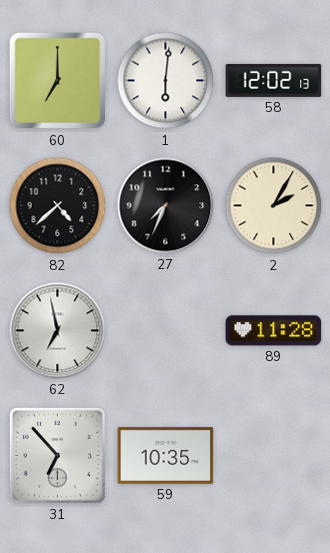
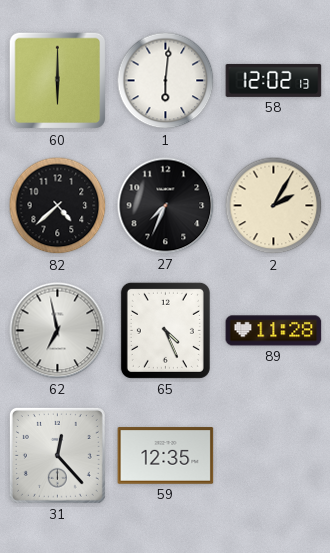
60: 7:00 -> 6:00
65: none -> 4:26
31: 6:53 -> 12:23
59: 10:35 -> 12:35
